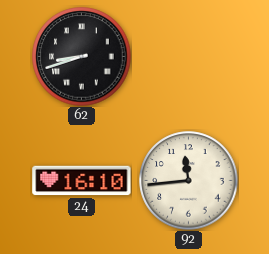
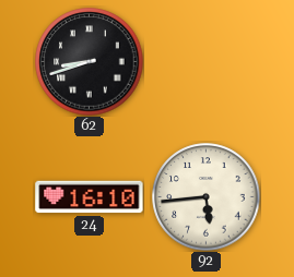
92: 11:44 -> 5:44
